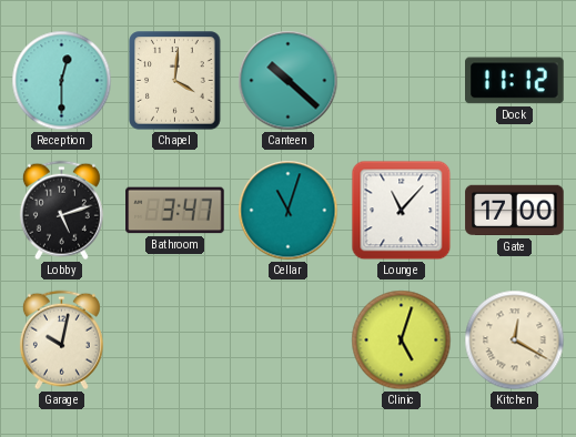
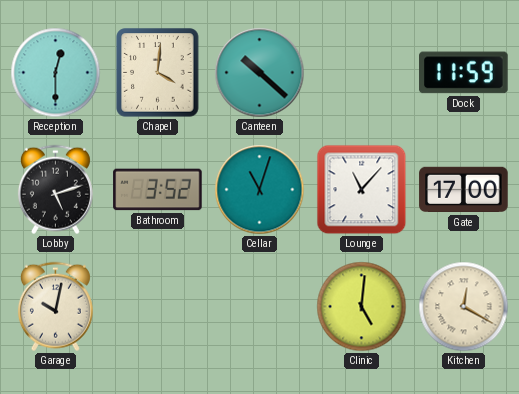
Dock: 11:12 -> 11:59
Bathroom: 3:47 -> 3:52
Clinic: 5:03 -> 5:01
